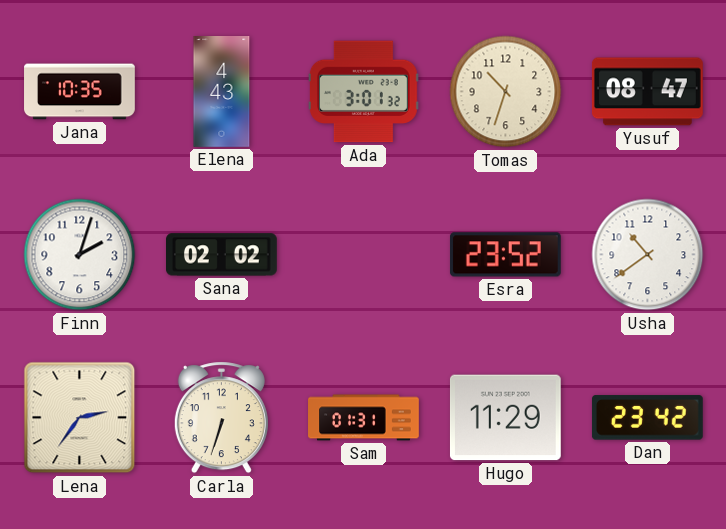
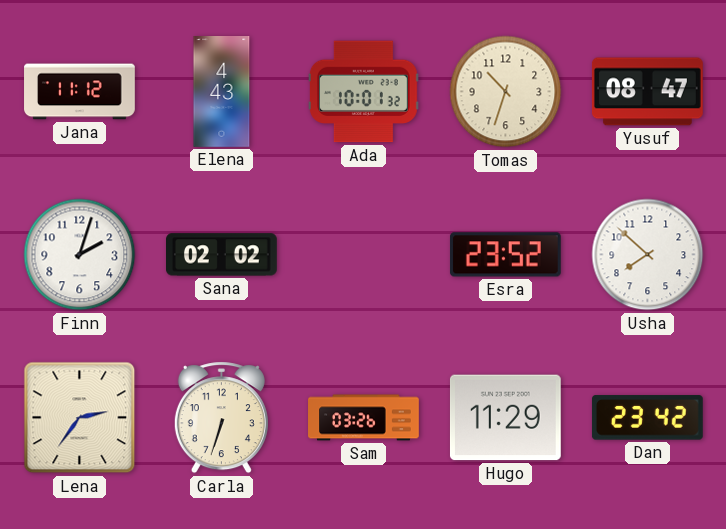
Jana: 10:35 -> 11:12
Ada: 3:01 -> 10:01
Usha: 10:39 -> 7:52
Sam: 01:31 -> 03:26
